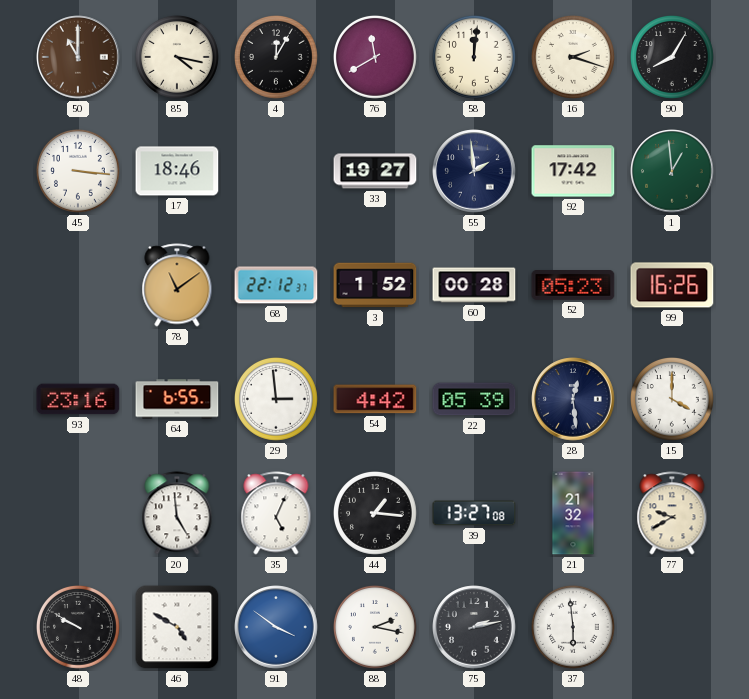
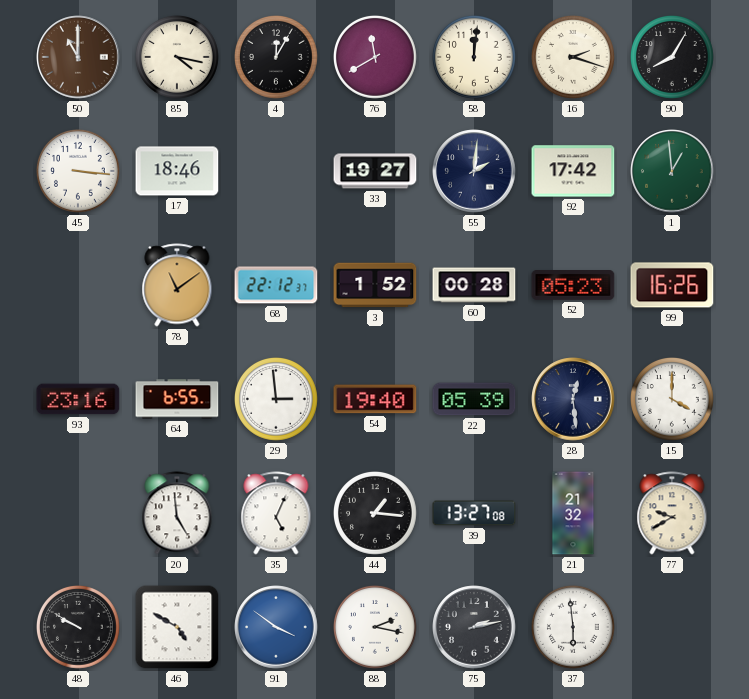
55: 1:59 -> 2:01
54: 4:42 -> 19:40
